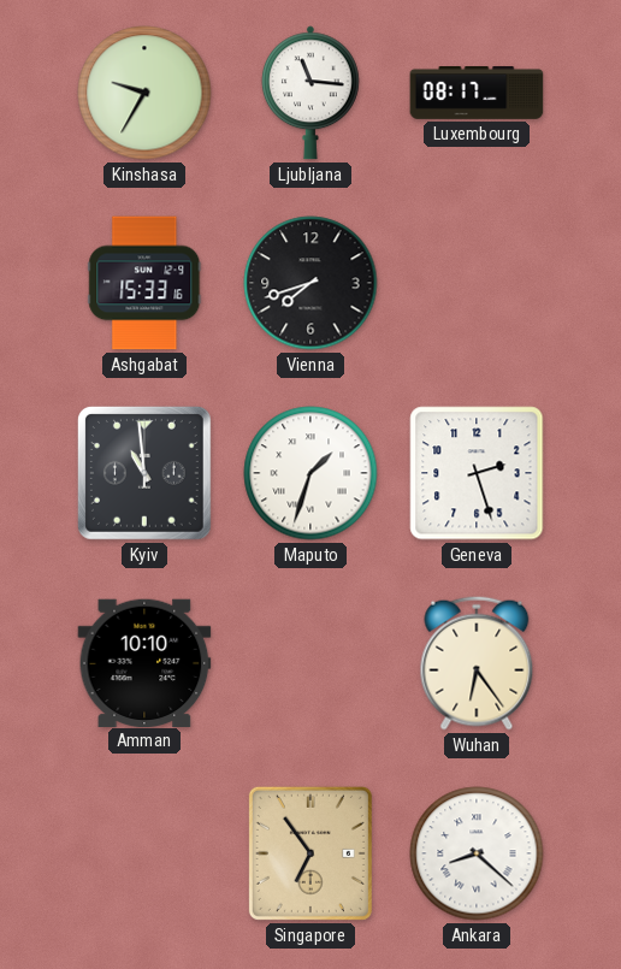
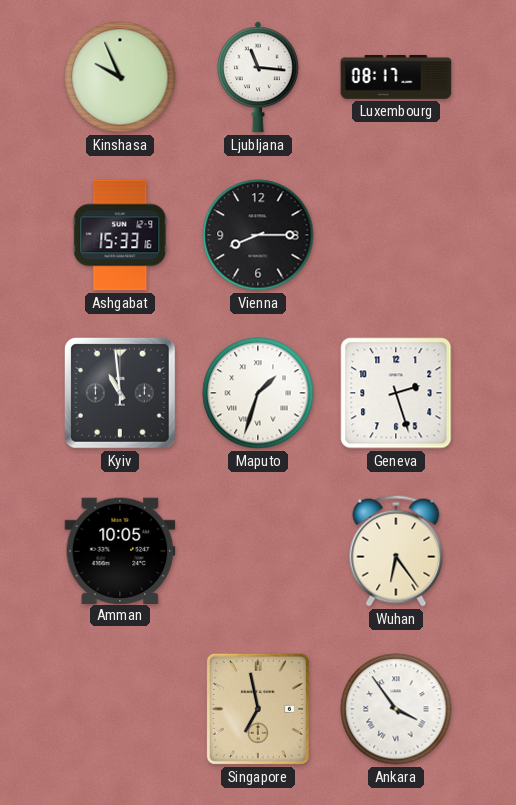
Kinshasa: 9:35 -> 9:56
Vienna: 7:42 -> 8:15
Amman: 10:10 -> 10:05
Singapore: 6:54 -> 6:58
Ankara: 8:22 -> 3:54
